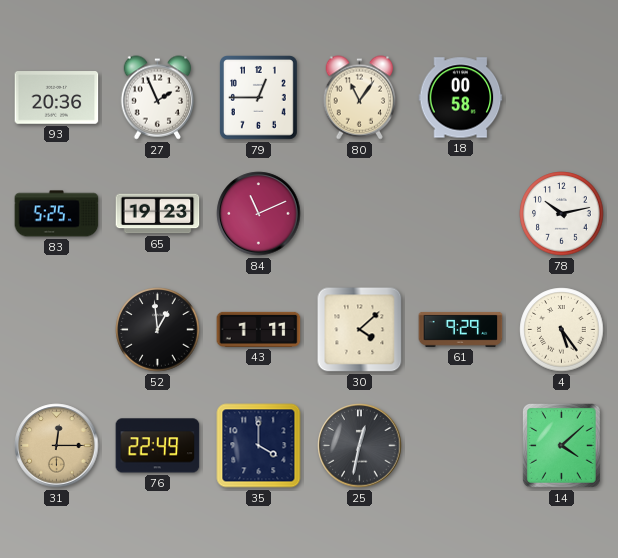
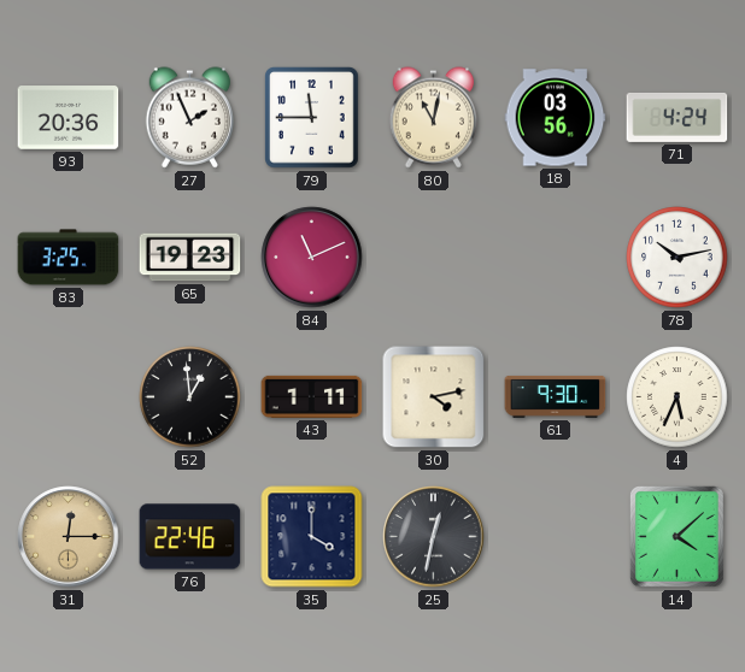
79: 12:45 -> 11:45
80: 11:06 -> 11:02
18: 00:58 -> 03:56
71: none -> 4:24
83: 5:25 -> 3:25
30: 4:08 -> 4:13
61: 9:29 -> 9:30
4: 5:24 -> 5:34
76: 22:49 -> 22:46
